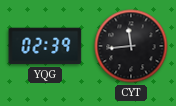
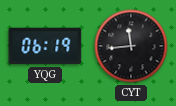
YQG: 02:39 -> 06:19
